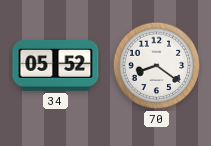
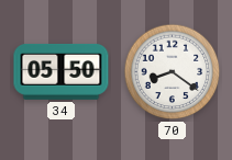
34: 05:52 -> 05:50
